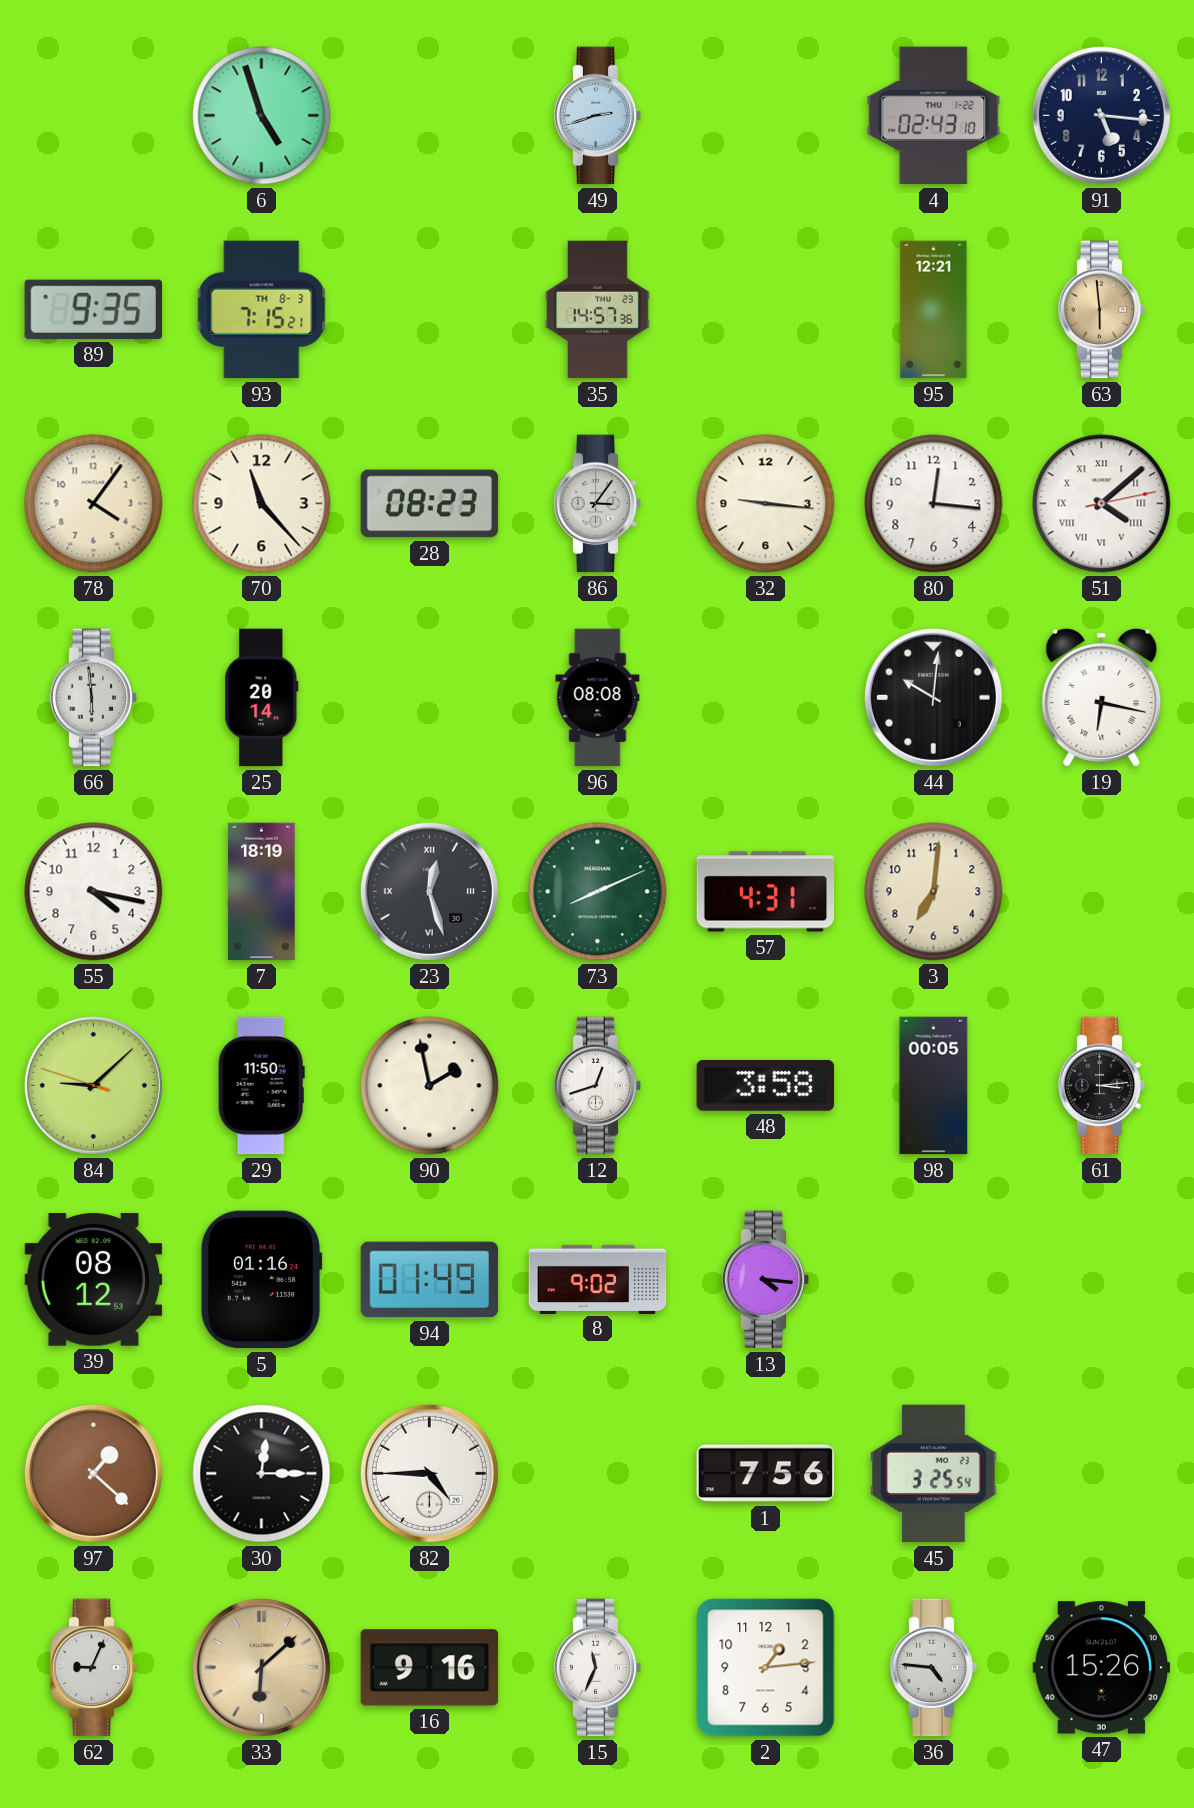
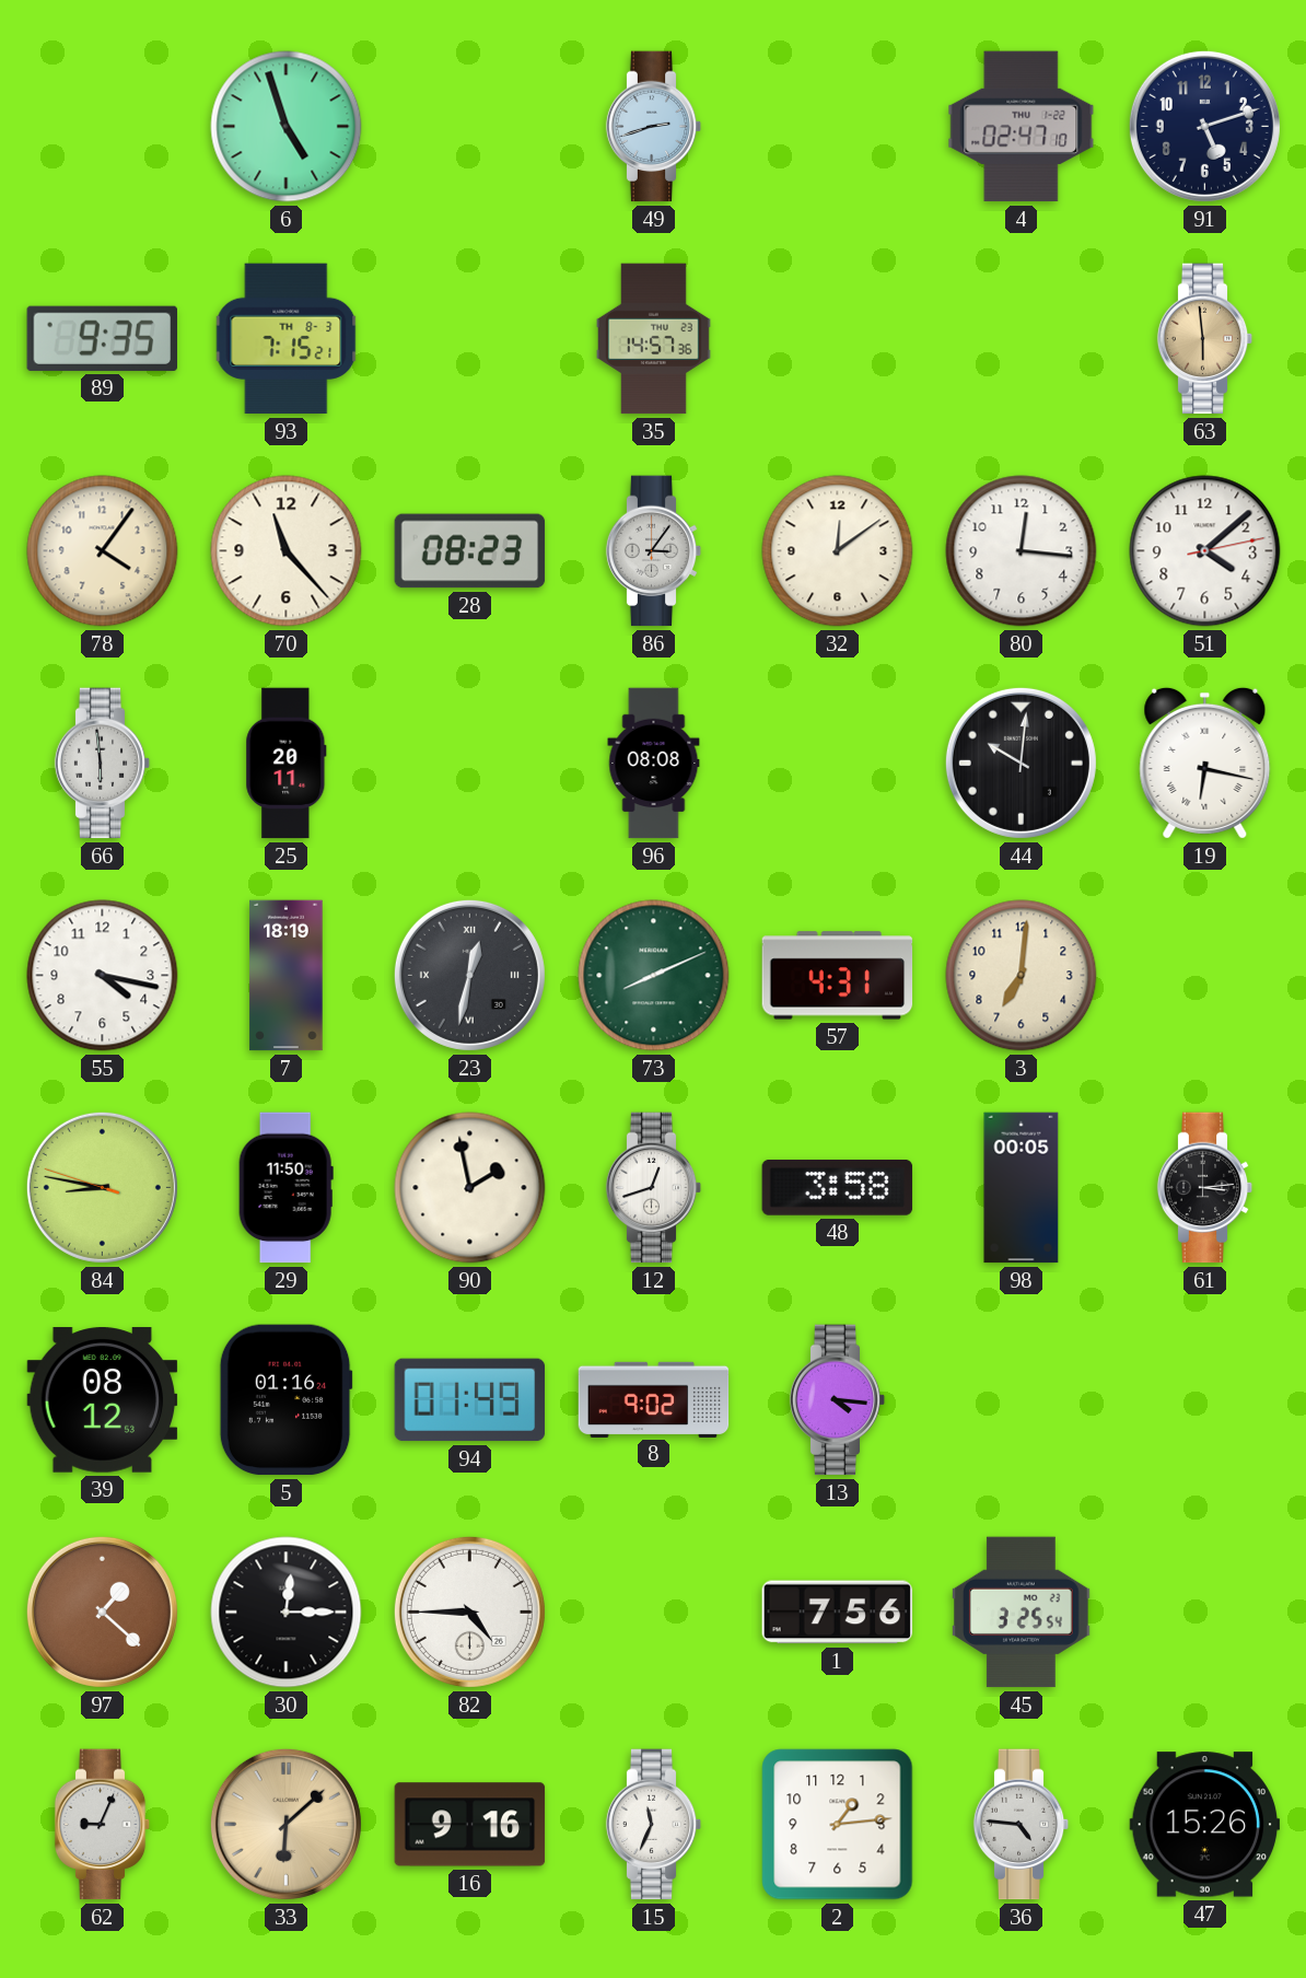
4: 02:43 -> 02:47
91: 5:16 -> 5:12
95: 12:21 -> none
32: 9:16 -> 12:09
51 numerals: Roman -> Arabic
25: 20:14 -> 20:11
23: 12:27 -> 12:32
84: 9:07 -> 8:46
